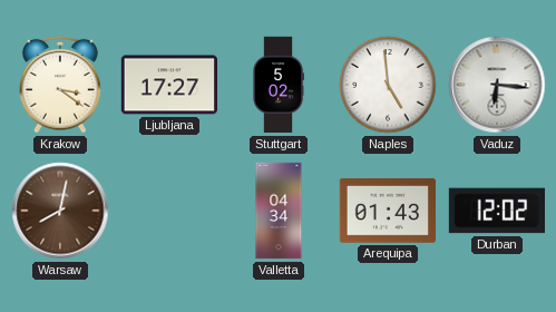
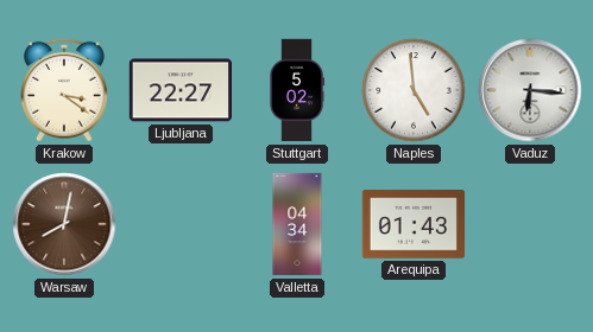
Ljubljana: 17:27 -> 22:27
Durban: 12:02 -> none
